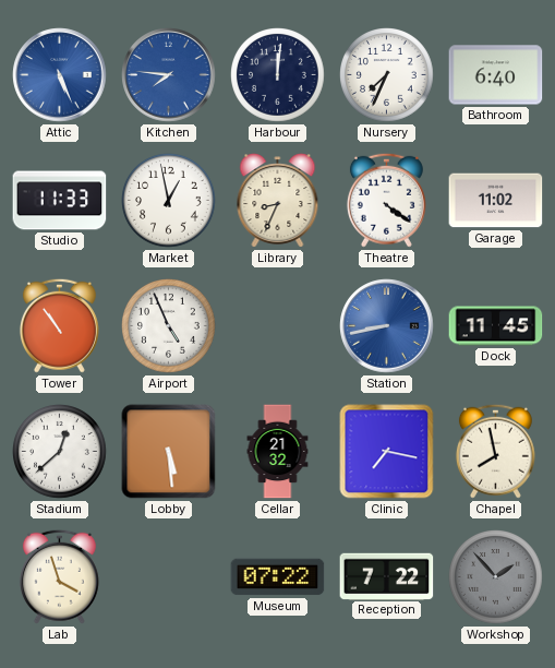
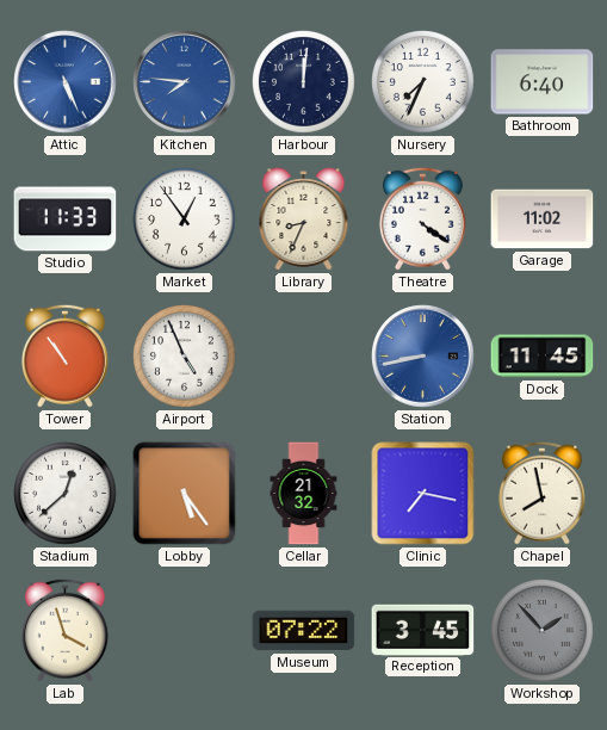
Market: 12:58 -> 12:54
Lobby: 5:29 -> 5:24
Reception: 7:22 -> 3:45
